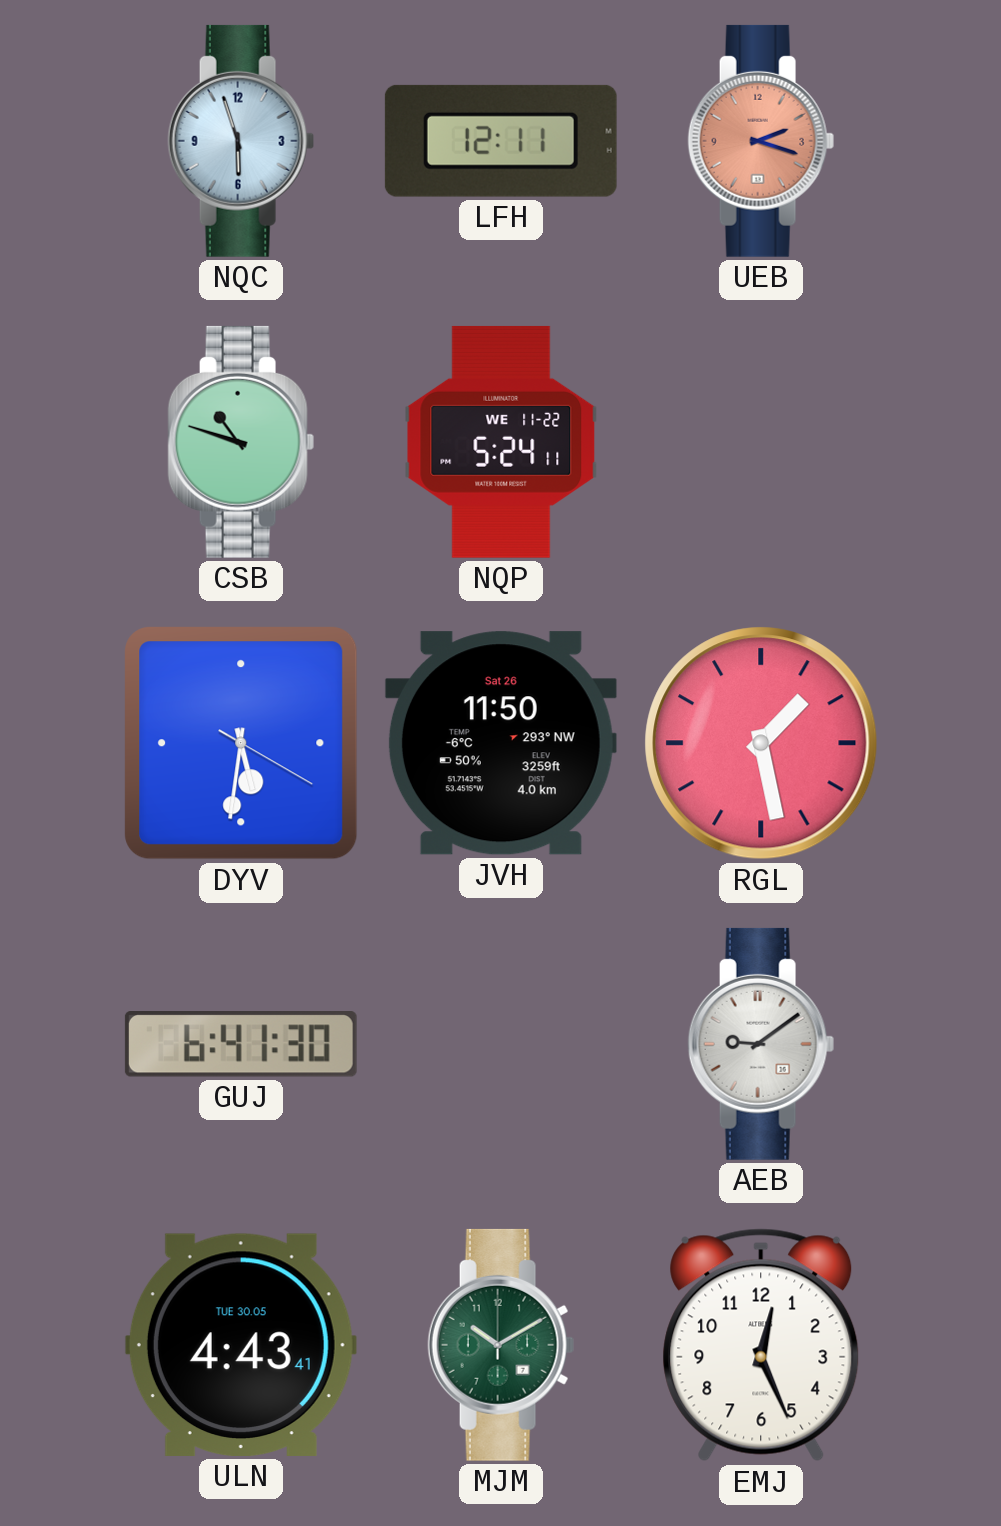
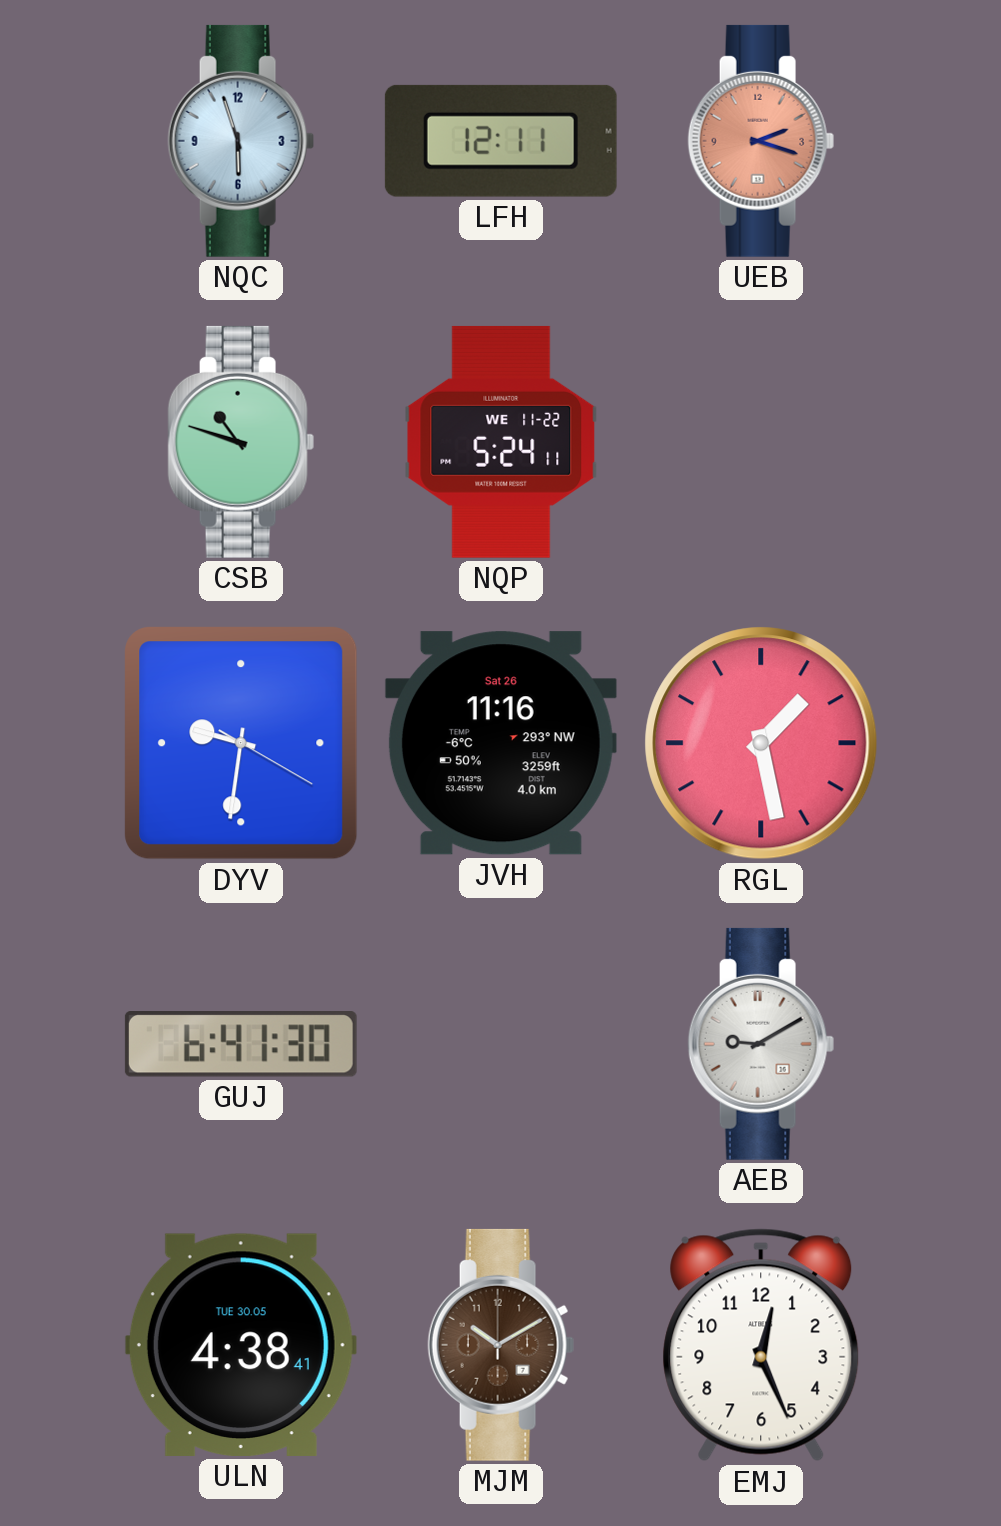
DYV: 5:31 -> 9:31
JVH: 11:50 -> 11:16
AEB: 9:09 -> 9:10
ULN: 4:43 -> 4:38
MJM dial: green -> brown
